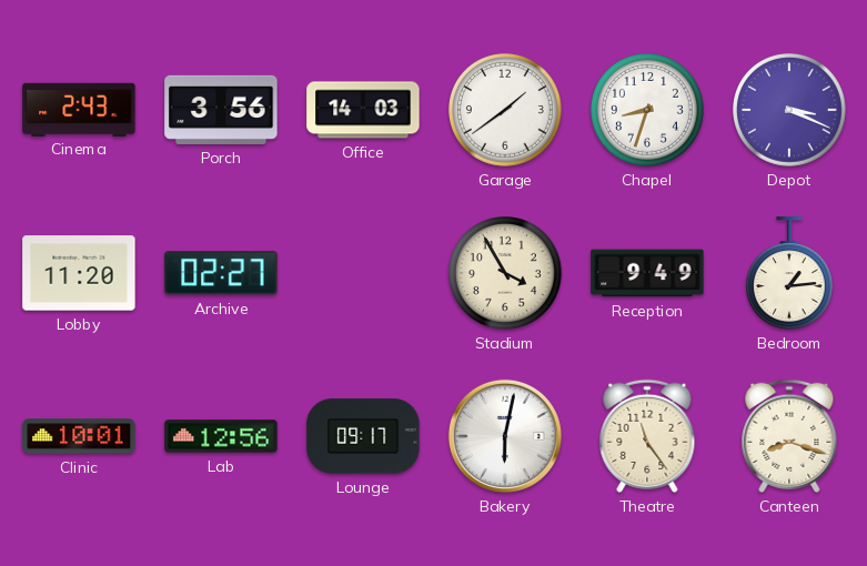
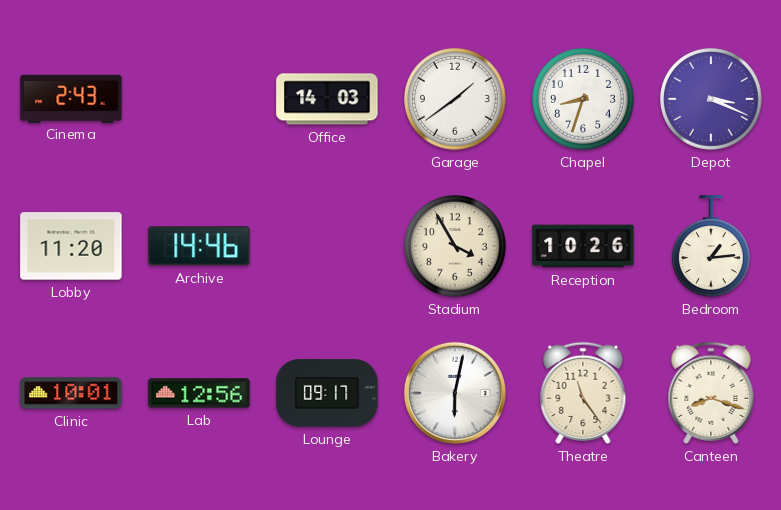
Porch: 3:56 -> none
Archive: 02:27 -> 14:46
Reception: 9:49 -> 10:26
